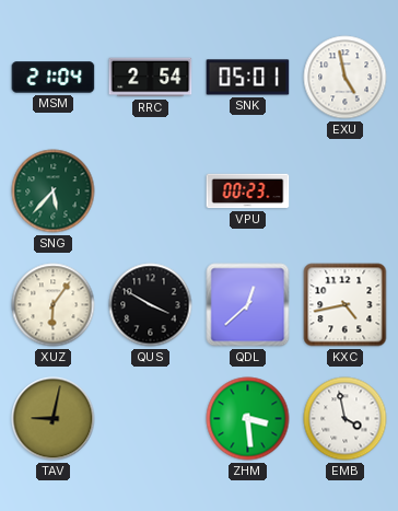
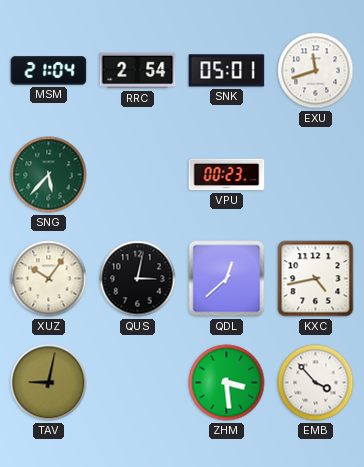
EXU: 4:58 -> 11:42
XUZ: 6:06 -> 10:06
QUS: 3:50 -> 3:02
EMB: 3:58 -> 3:53
